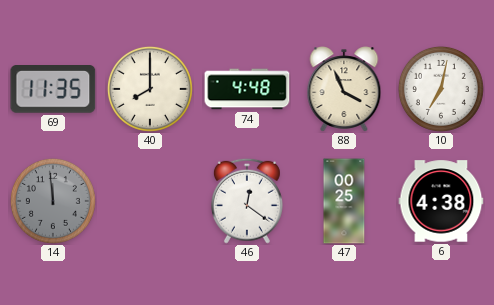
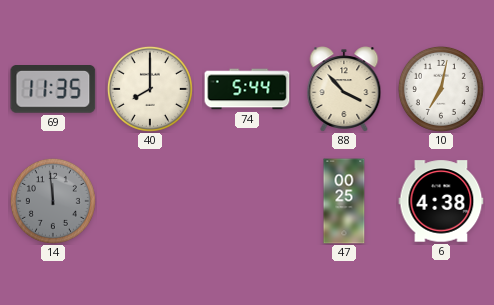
74: 4:48 -> 5:44
88: 3:56 -> 3:53
46: 12:21 -> none
